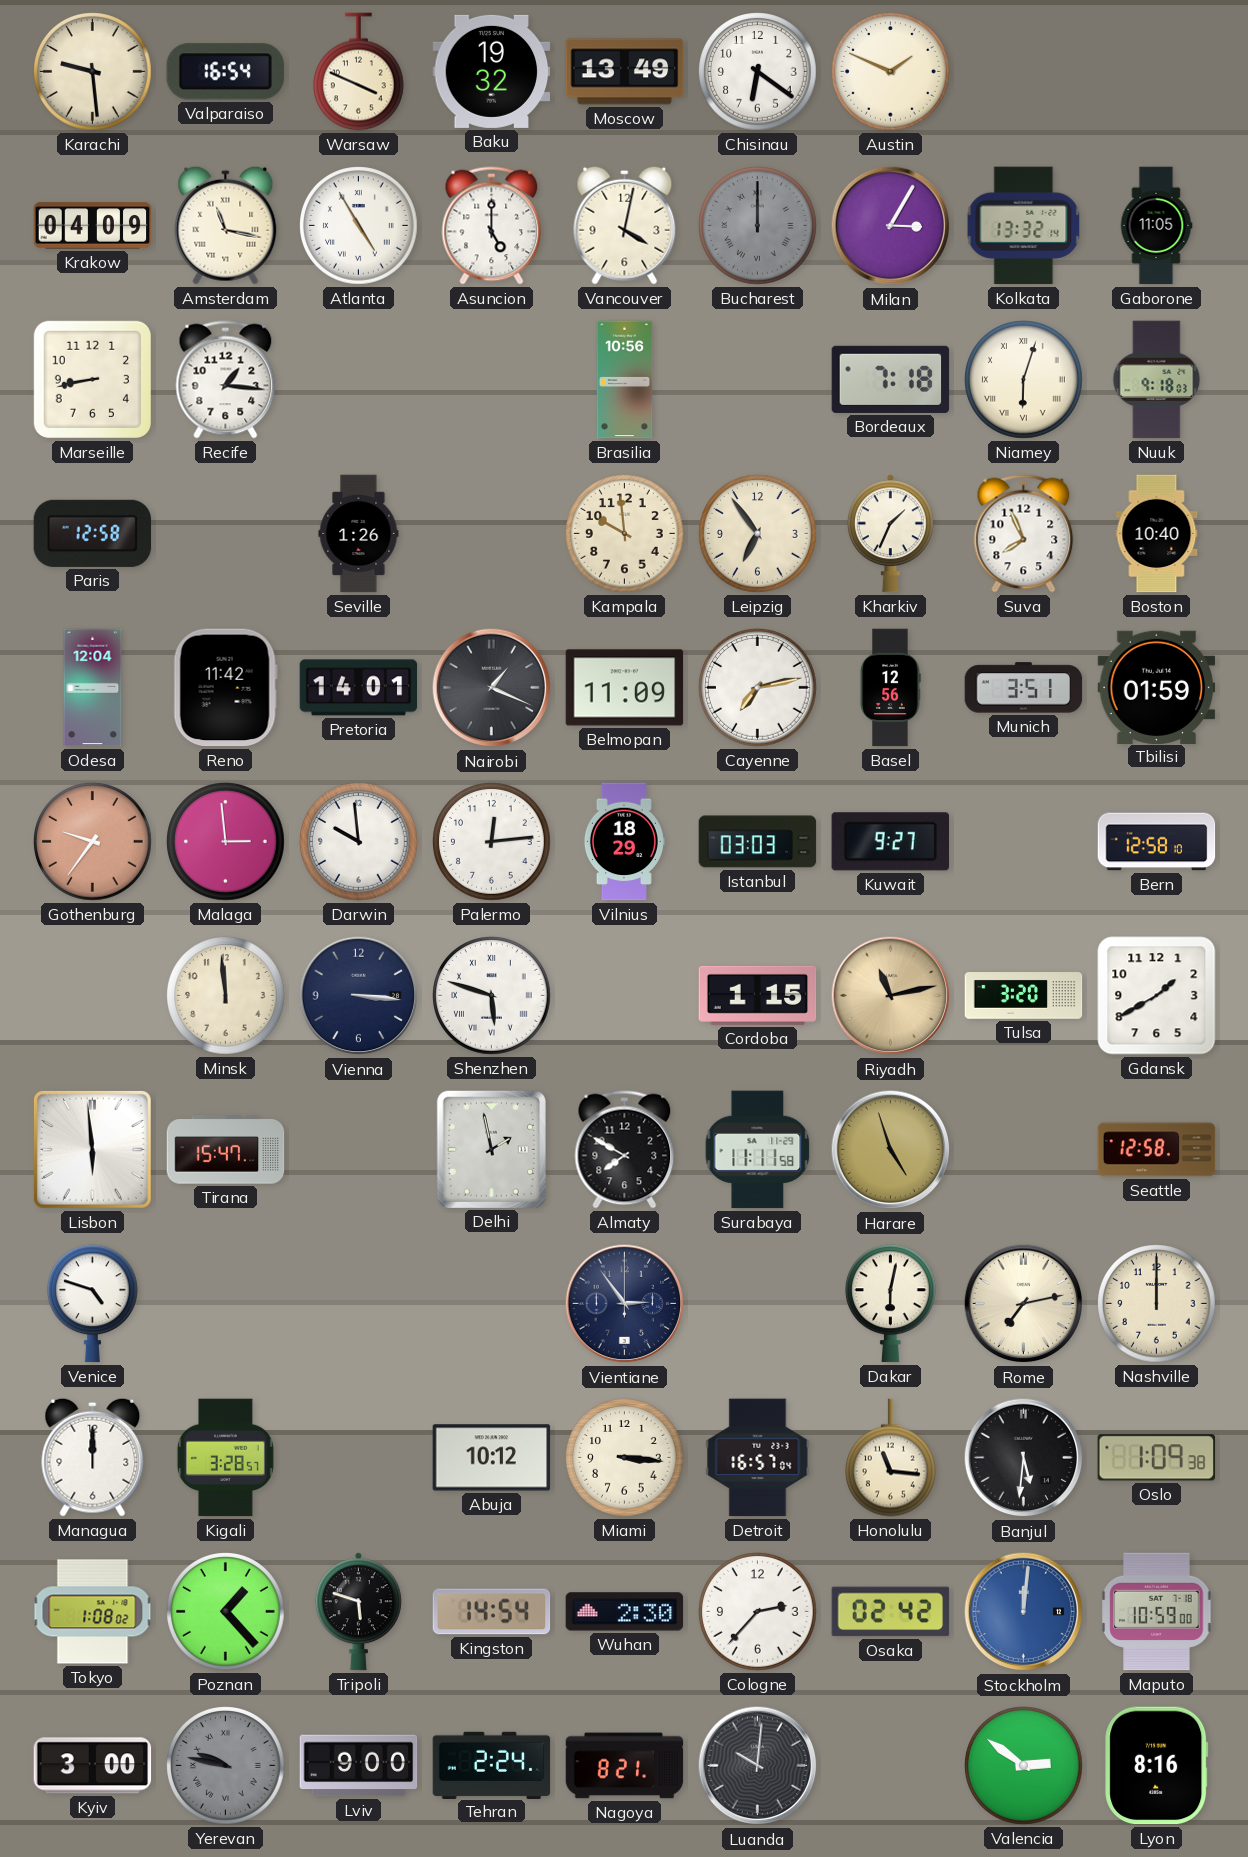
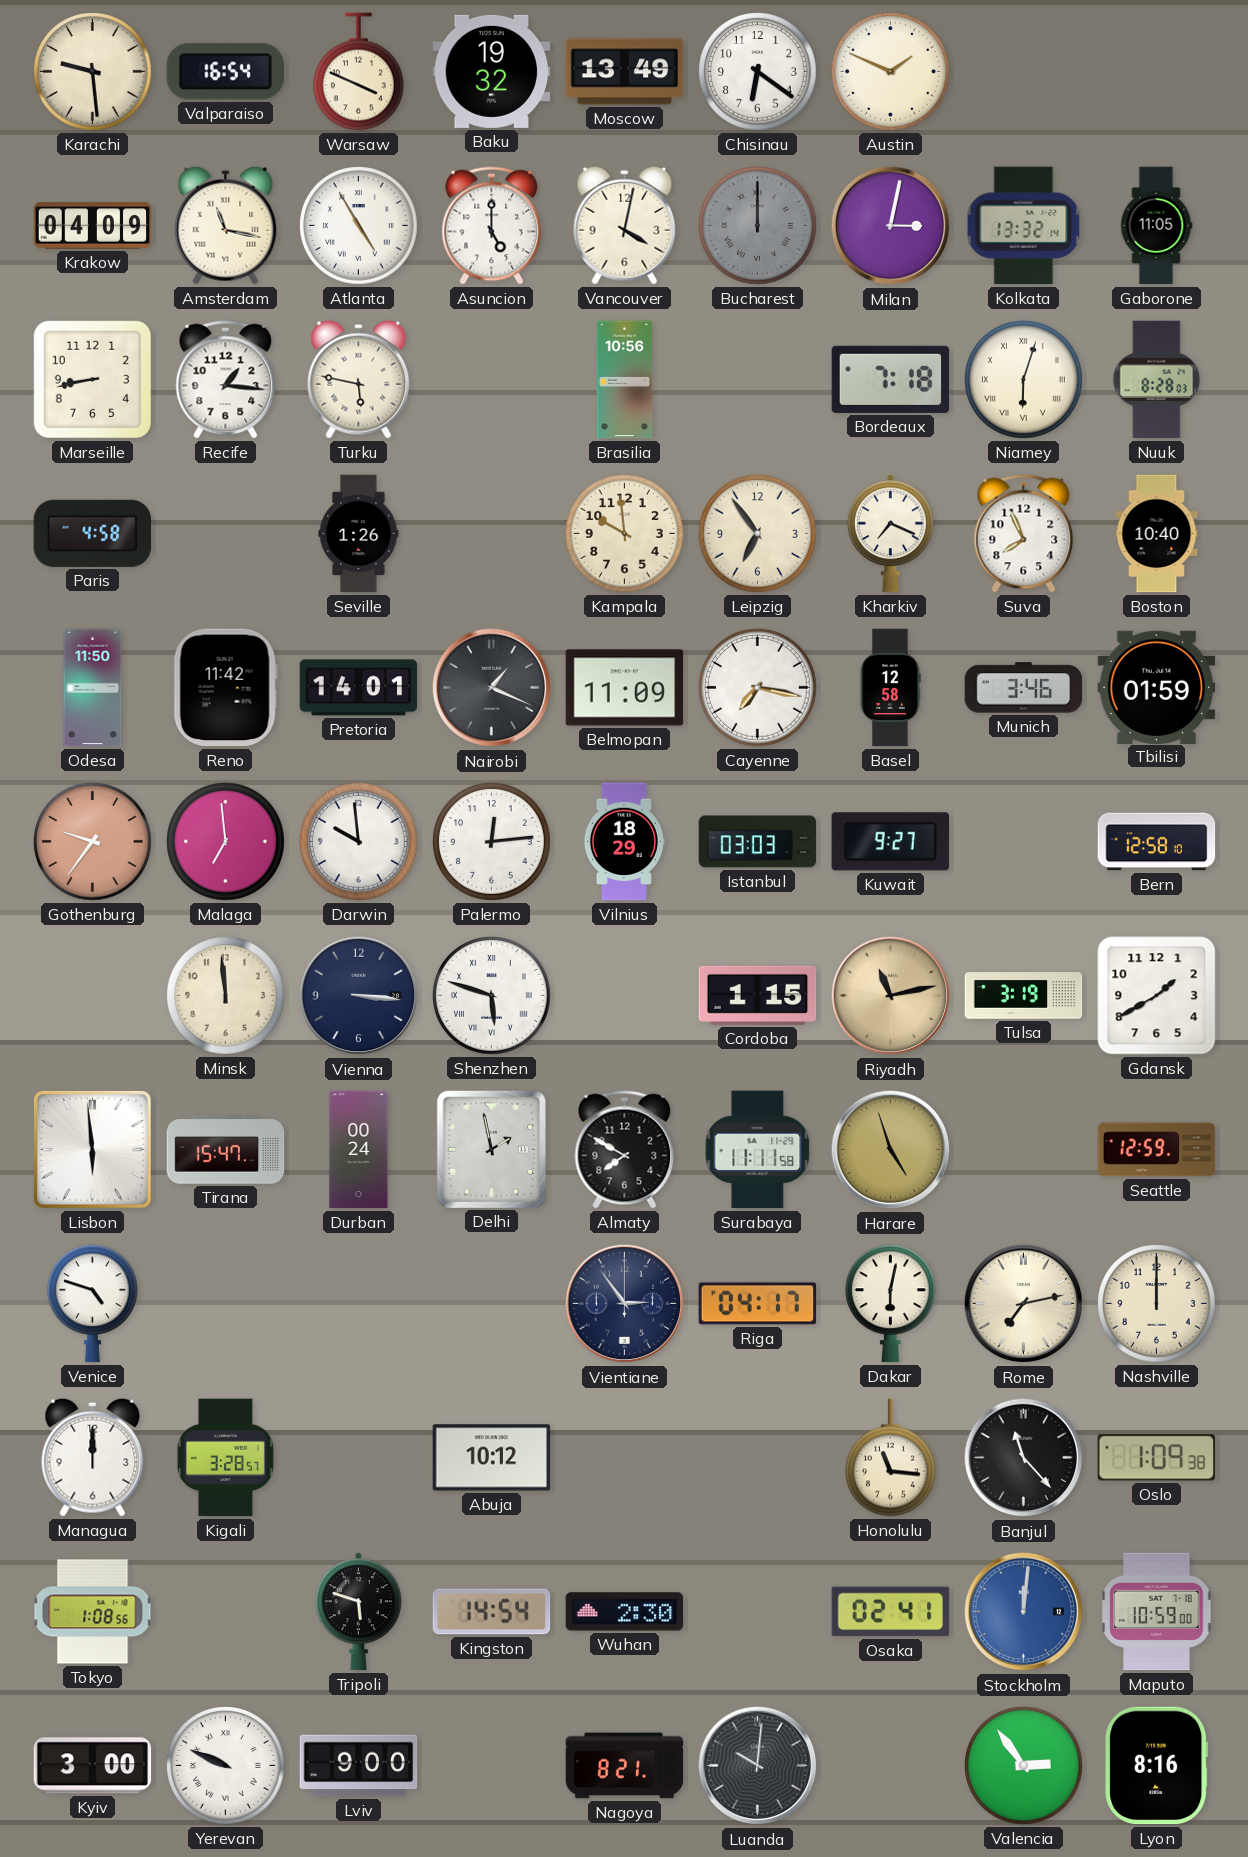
Milan: 3:05 -> 3:02
Turku: none -> 5:47
Nuuk: 9:18 -> 8:28
Paris: 12:58 -> 4:58
Kharkiv: 1:34 -> 7:19
Odesa: 12:04 -> 11:50
Cayenne: 7:13 -> 7:17
Basel: 12:56 -> 12:58
Munich: 3:51 -> 3:46
Malaga: 2:59 -> 6:59
Tulsa: 3:20 -> 3:19
Durban: none -> 00:24
Seattle: 12:58 -> 12:59
Riga: none -> 04:17
Miami: 3:16 -> none
Detroit: 16:57 -> none
Banjul: 5:31 -> 11:23
Tokyo: 1:08:02 -> 1:08:56
Poznan: 1:23 -> none
Cologne: 2:37 -> none
Osaka: 02:42 -> 02:41
Yerevan: 9:47 -> 9:49
Yerevan dial: grey -> white
Tehran: 2:24 -> none
Valencia: 2:51 -> 2:54
